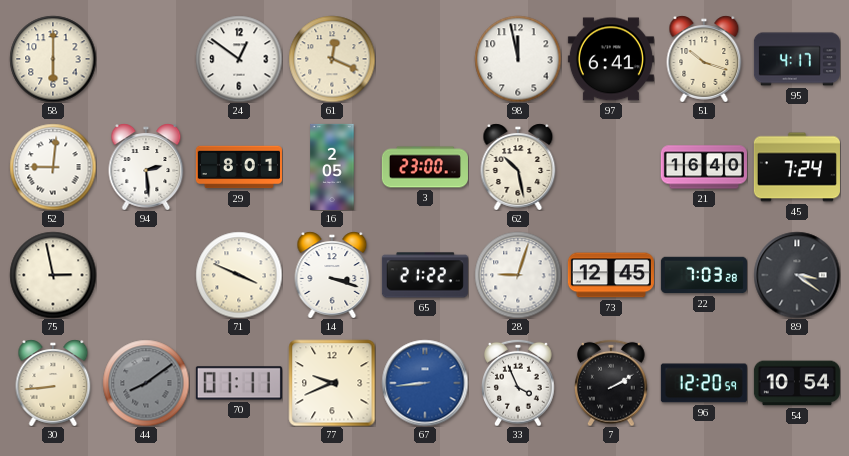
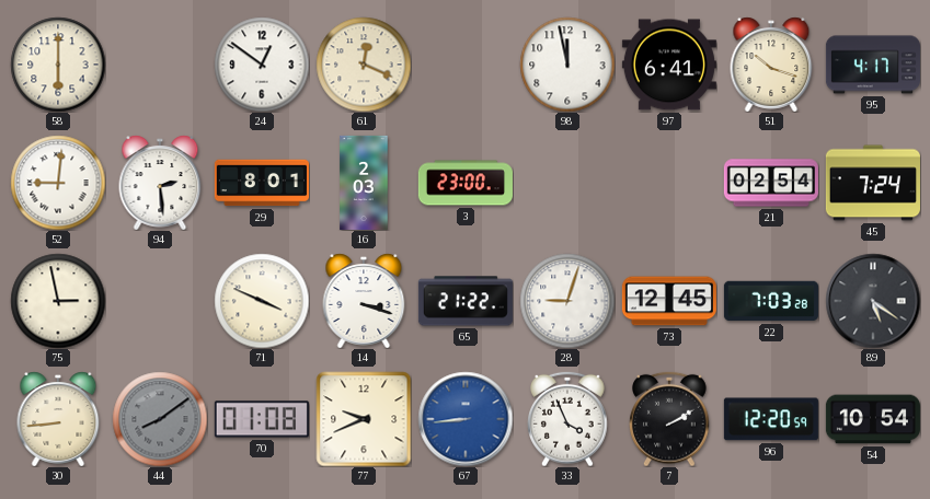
16: 2:05 -> 2:03
62: 10:28 -> none
21: 16:40 -> 02:54
89: 3:21 -> 5:21
70: 01:11 -> 01:08
